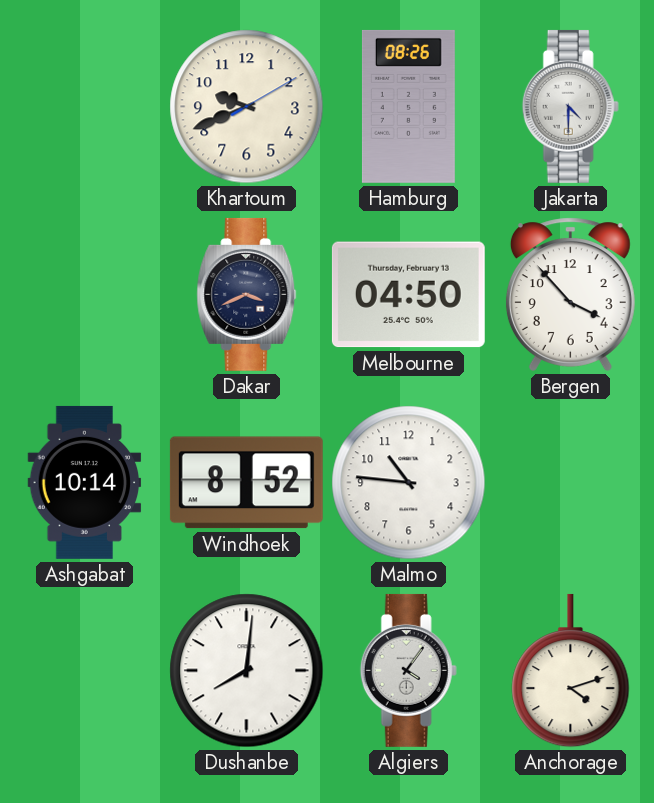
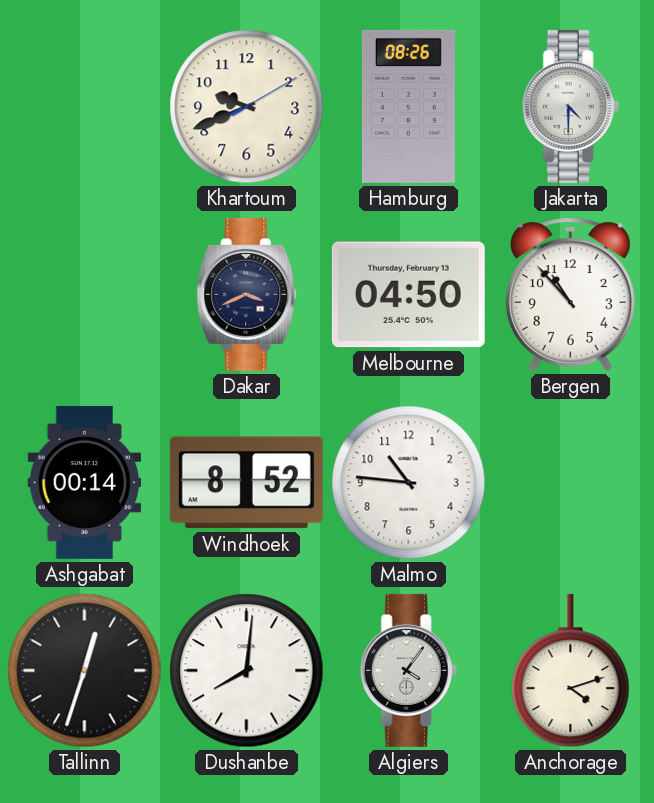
Bergen: 3:53 -> 10:53
Ashgabat: 10:14 -> 00:14
Tallinn: none -> 12:33
